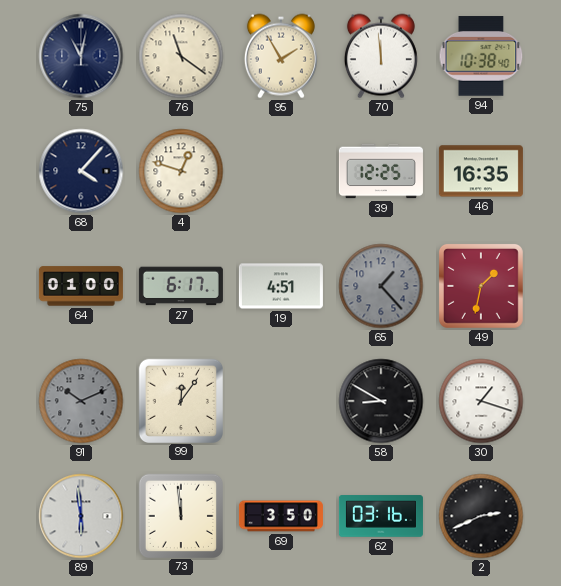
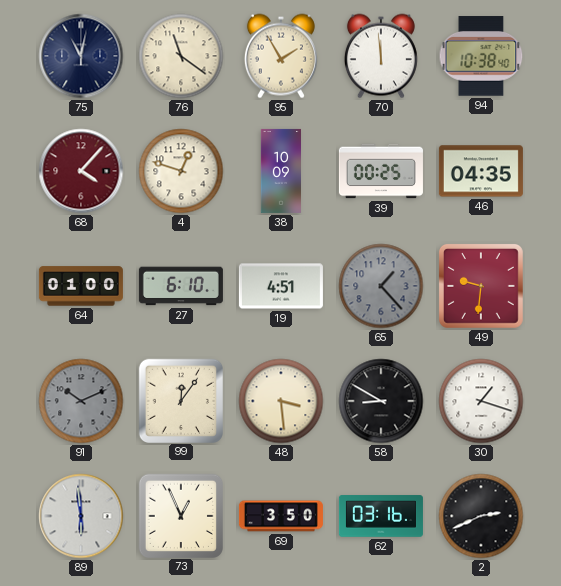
68 dial: navy -> burgundy
38: none -> 10:09
39: 12:25 -> 00:25
46: 16:35 -> 04:35
27: 6:17 -> 6:10
49: 1:32 -> 9:31
48: none -> 3:29
73: 11:59 -> 12:56
